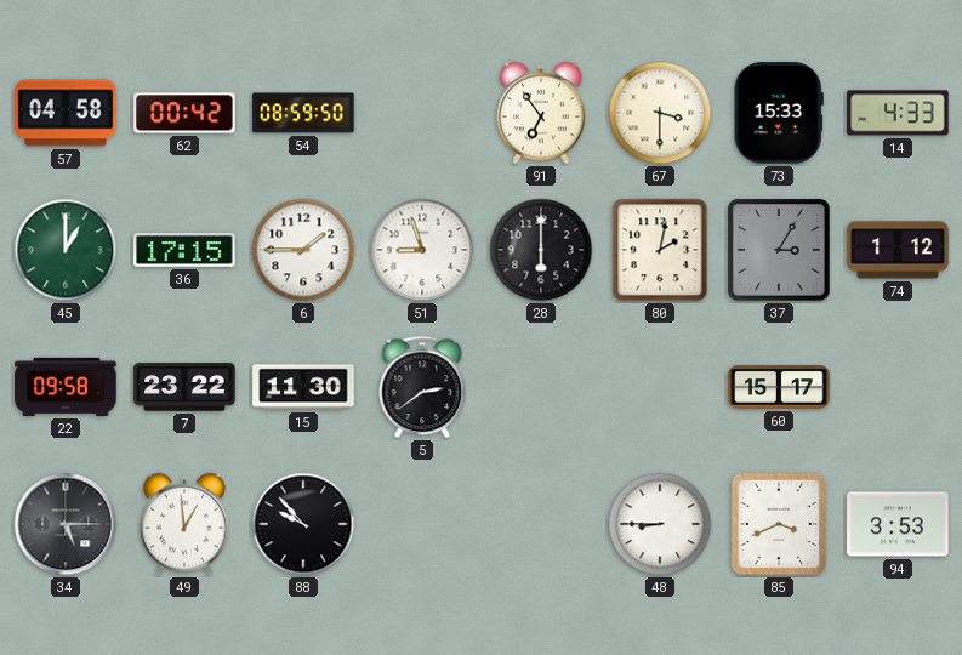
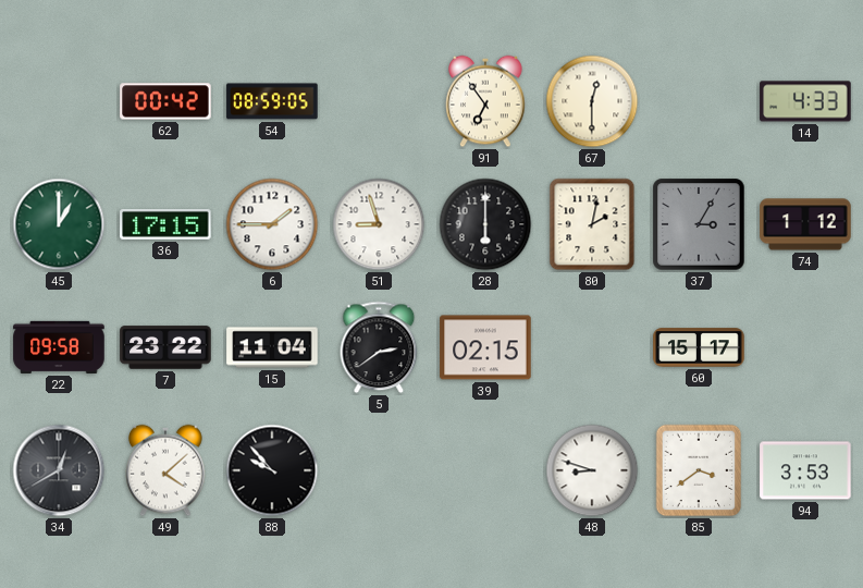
57: 04:58 -> none
54: 08:59:50 -> 08:59:05
67: 3:30 -> 12:30
73: 15:33 -> none
15: 11:30 -> 11:04
39: none -> 02:15
34: 5:15 -> 12:40
49: 12:59 -> 4:08
48: 8:45 -> 8:48
85: 3:41 -> 3:39
